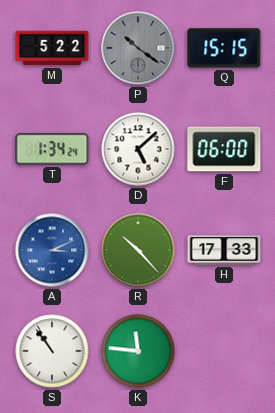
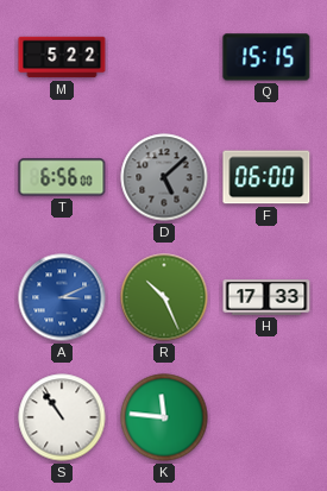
P: 10:21 -> none
T: 1:34 -> 6:56
D dial: white -> grey
R: 10:23 -> 10:26
